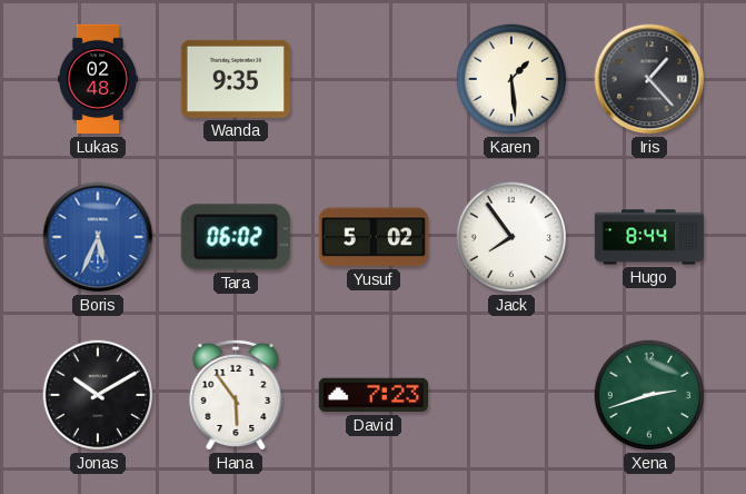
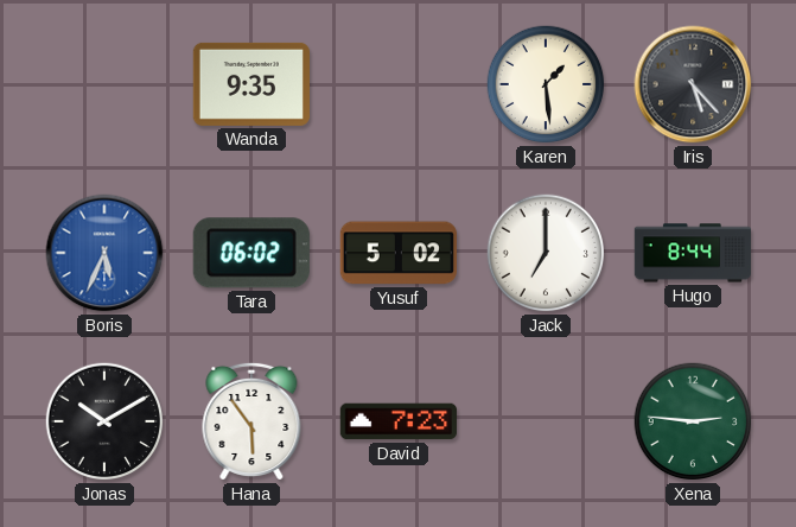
Lukas: 02:48 -> none
Iris: 1:23 -> 5:23
Jack: 7:54 -> 7:00
Xena: 2:42 -> 2:46
